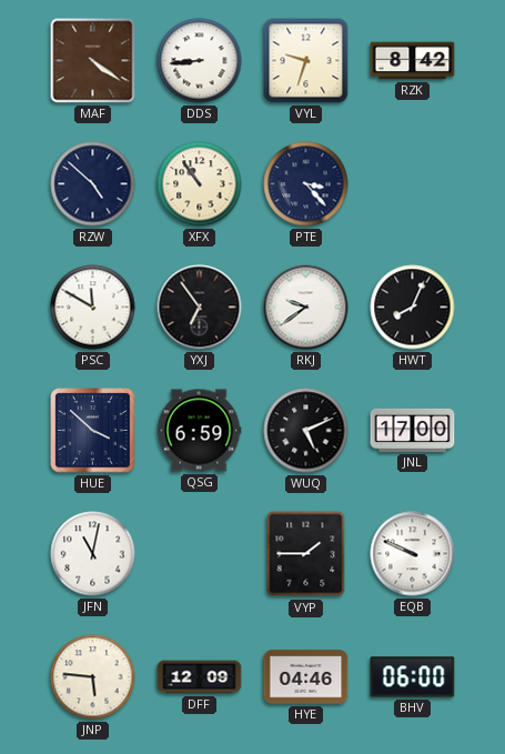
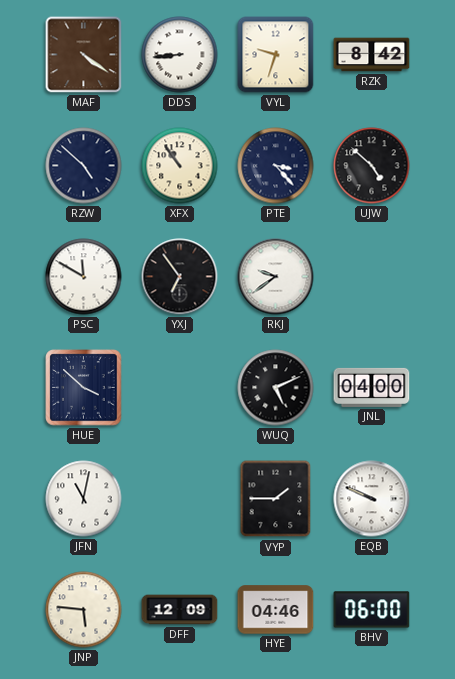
UJW: none -> 4:52
HWT: 8:04 -> none
QSG: 6:59 -> none
JNL: 17:00 -> 04:00
